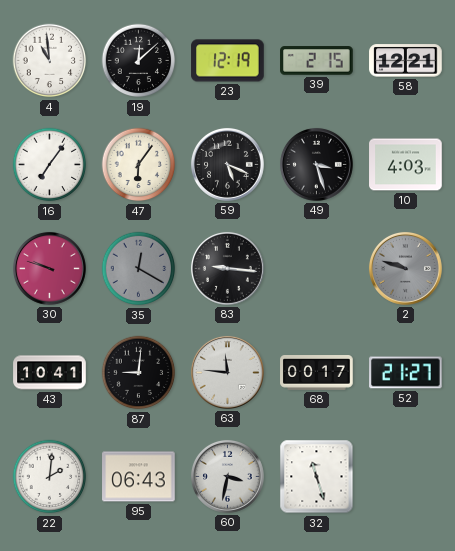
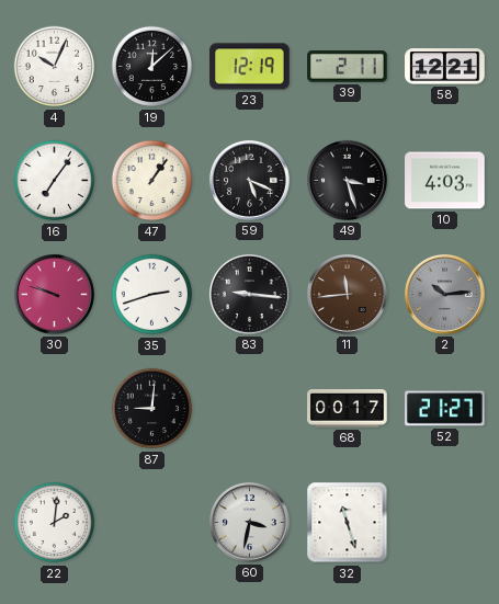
4: 10:59 -> 10:04
39: 2:15 -> 2:11
47: 6:06 -> 1:06
35: 12:20 -> 2:42
35 dial: grey -> white
11: none -> 11:44
2: 9:48 -> 10:14
43: 10:41 -> none
63: 11:46 -> none
95: 06:43 -> none
